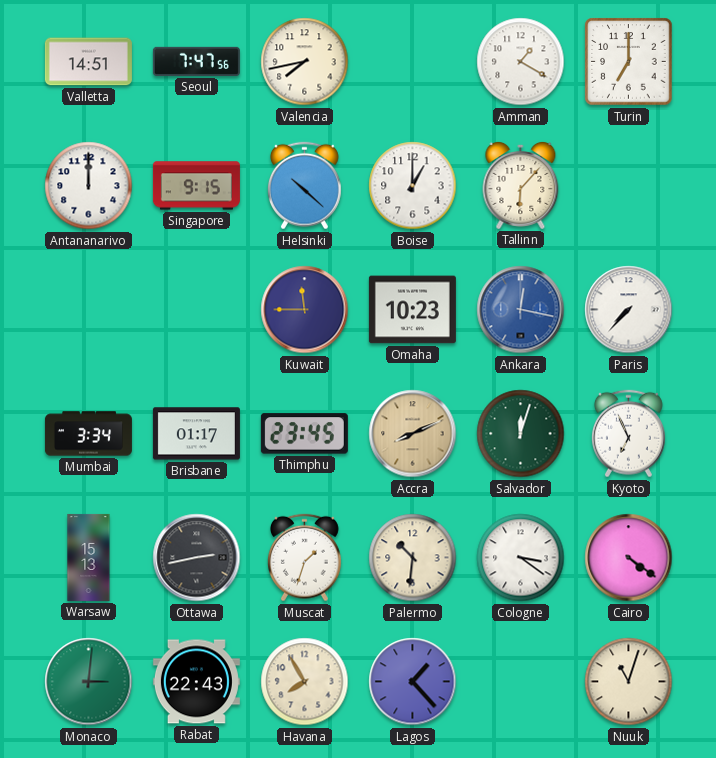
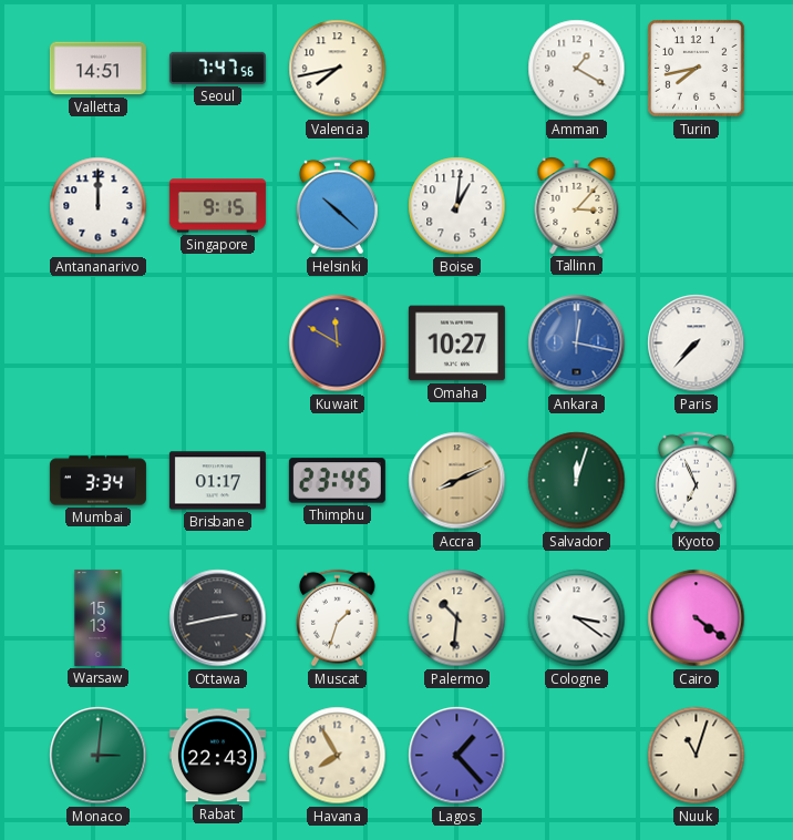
Turin: 7:00 -> 7:43
Boise: 1:00 -> 1:01
Tallinn: 6:07 -> 3:07
Kuwait: 11:45 -> 11:50
Omaha: 10:23 -> 10:27
